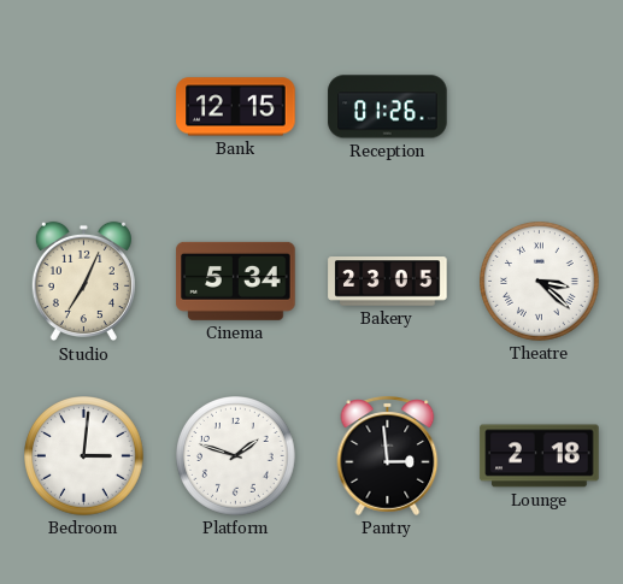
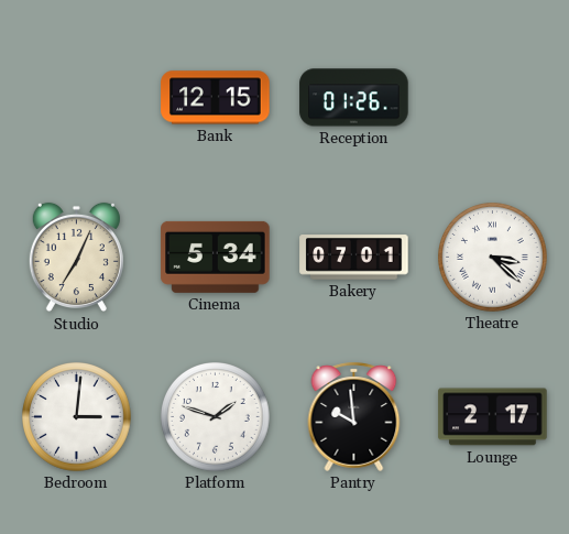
Bakery: 23:05 -> 07:01
Pantry: 2:59 -> 9:59
Lounge: 2:18 -> 2:17
